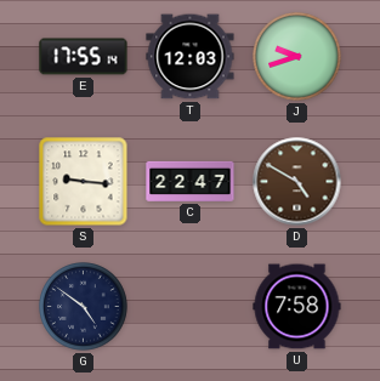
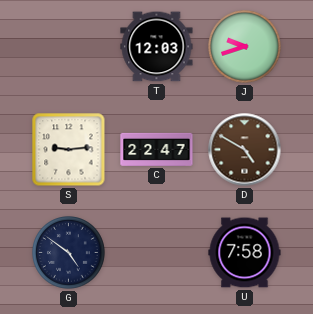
E: 17:55 -> none
S: 9:16 -> 9:14
